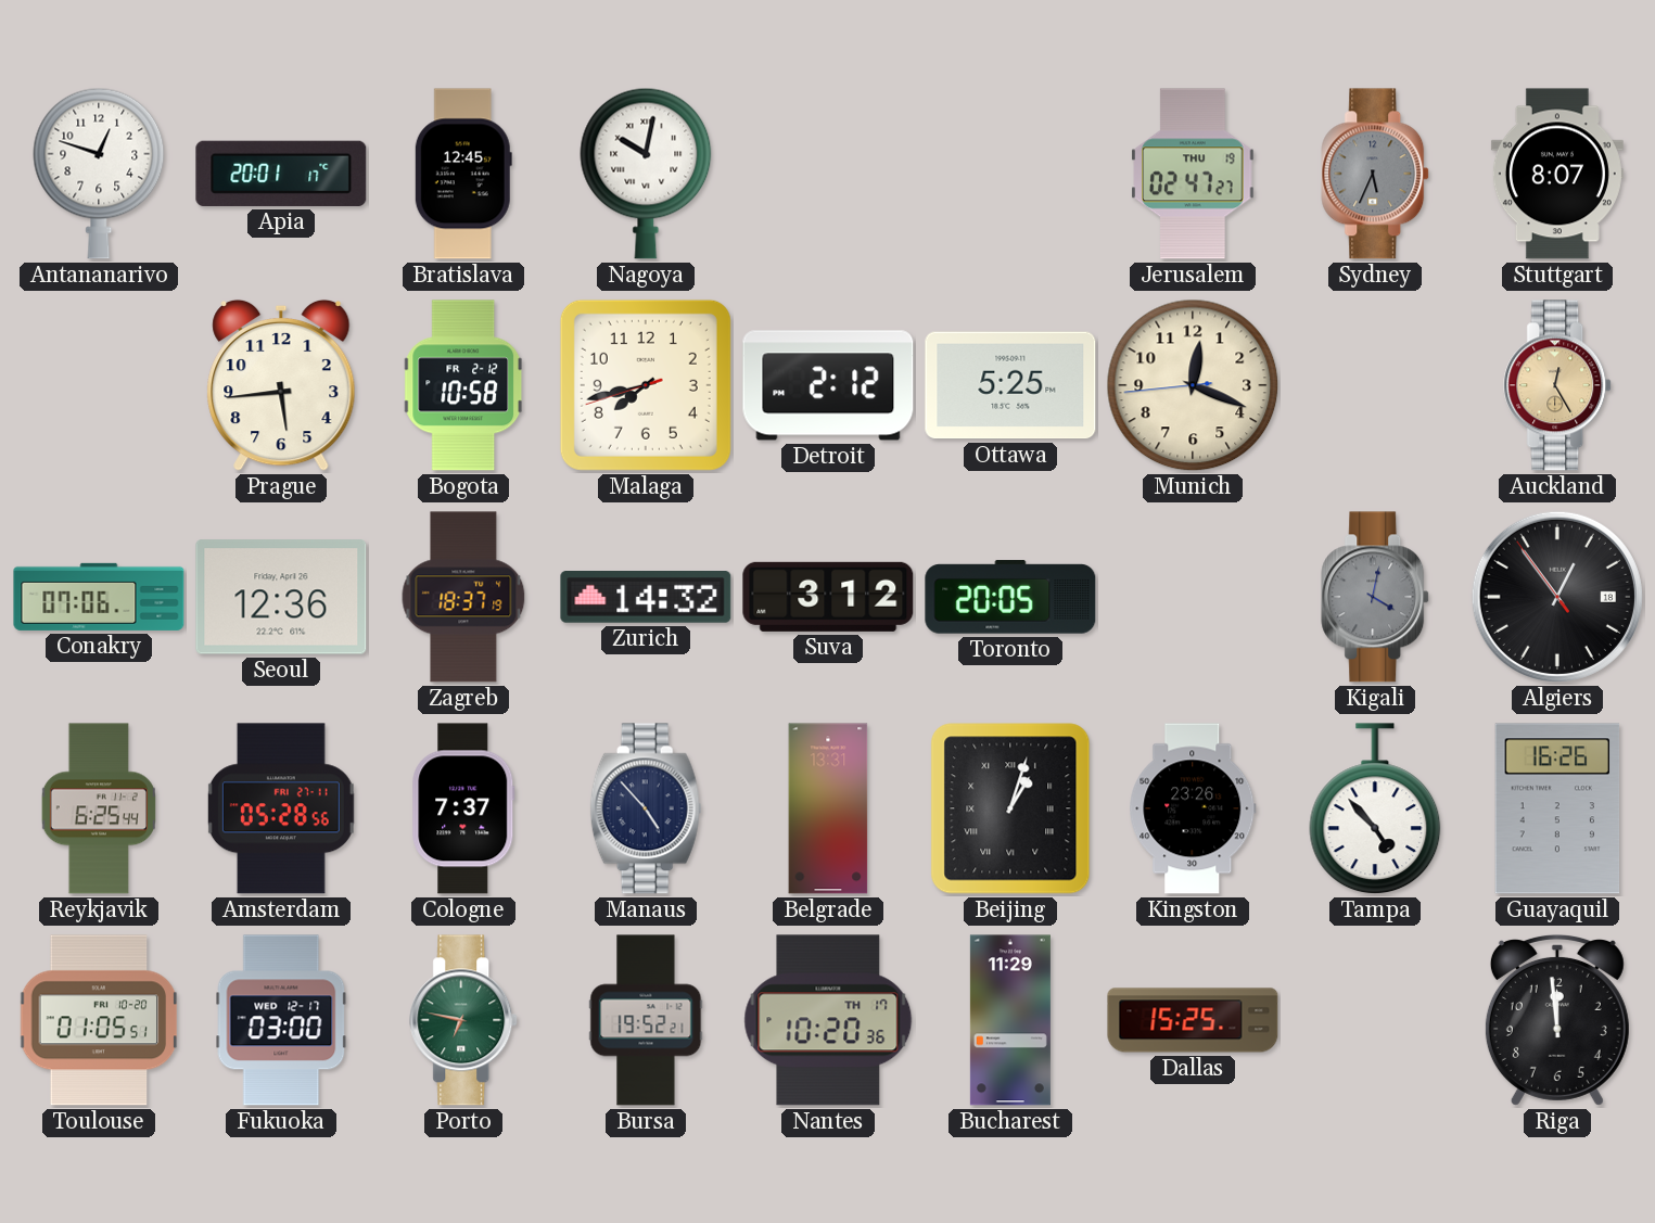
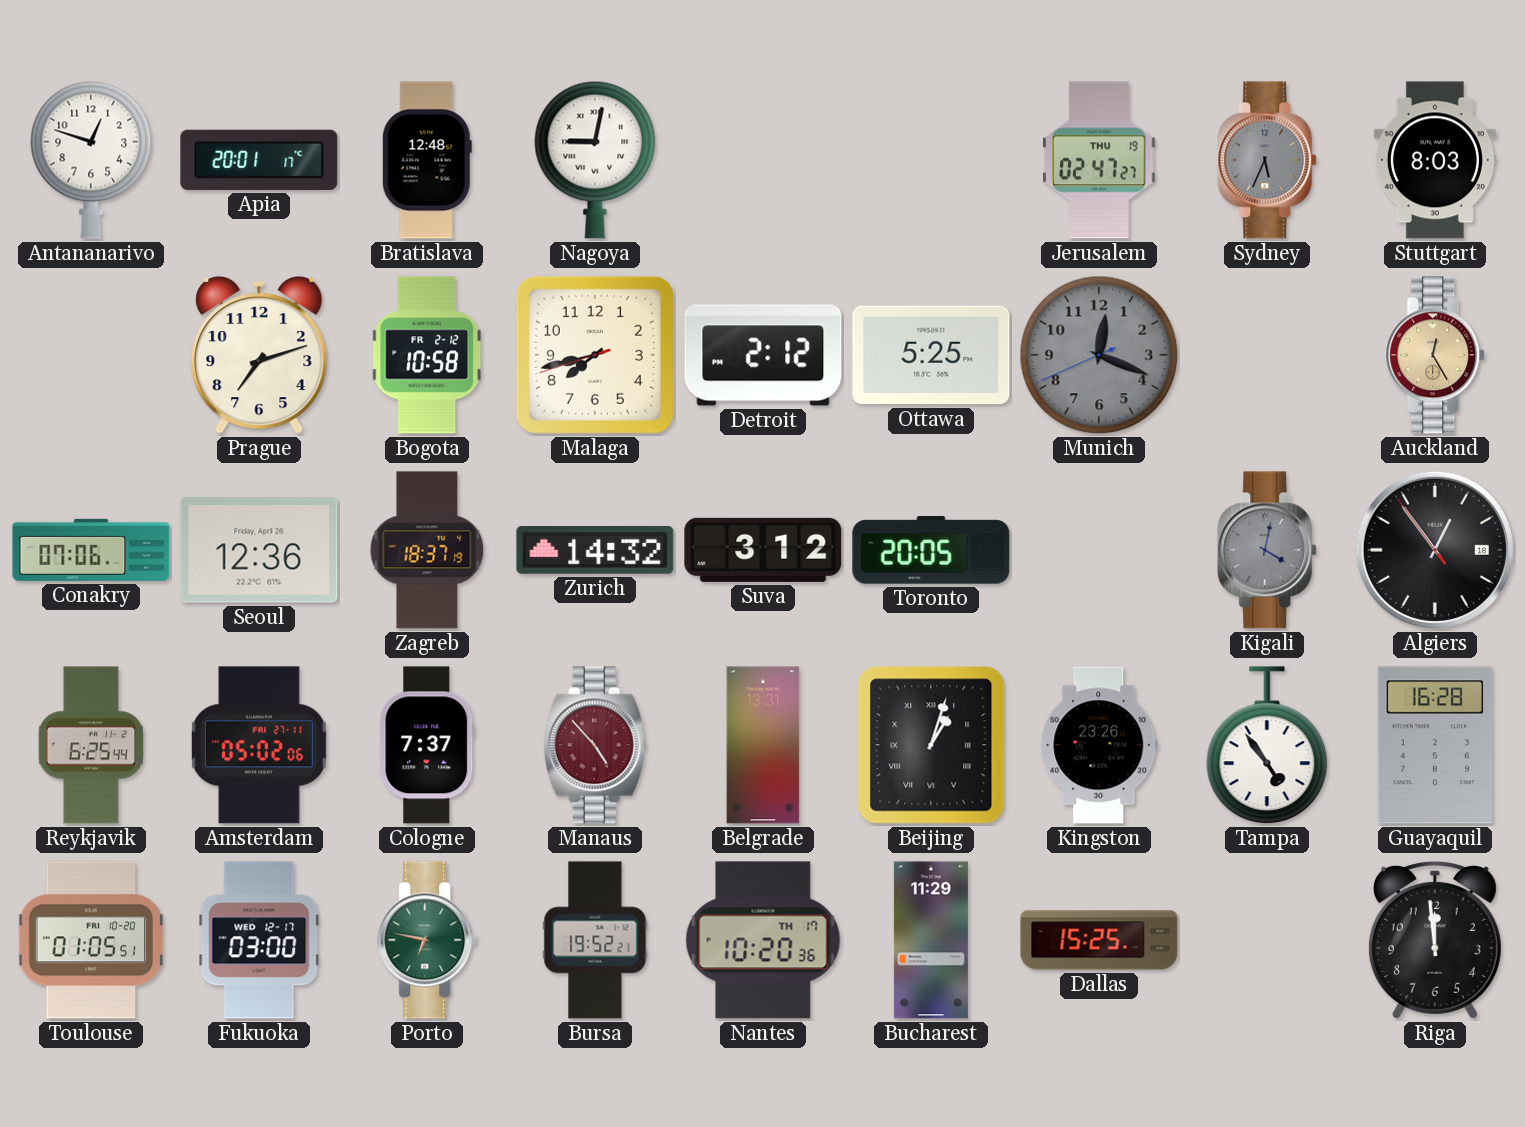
Bratislava: 12:45 -> 12:48
Nagoya: 10:02 -> 9:02
Stuttgart: 8:07 -> 8:03
Prague: 5:44 -> 7:12
Munich: 12:18:44 -> 12:18:41
Munich dial: cream -> grey
Amsterdam: 05:28 -> 05:02
Manaus dial: navy -> burgundy
Tampa: 4:53 -> 4:54
Guayaquil: 16:26 -> 16:28
